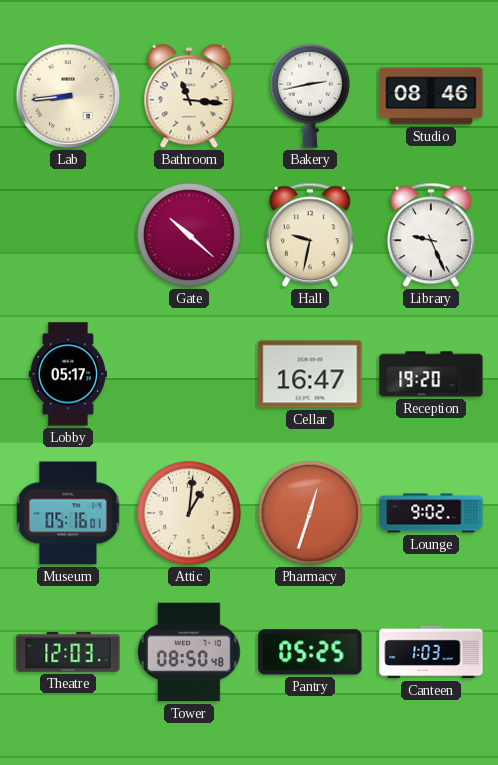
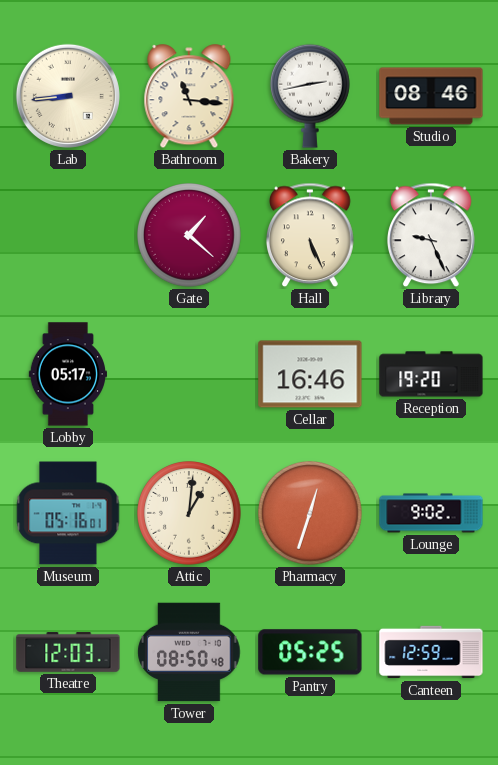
Gate: 10:22 -> 1:22
Hall: 9:32 -> 5:26
Cellar: 16:47 -> 16:46
Canteen: 1:03 -> 12:59
